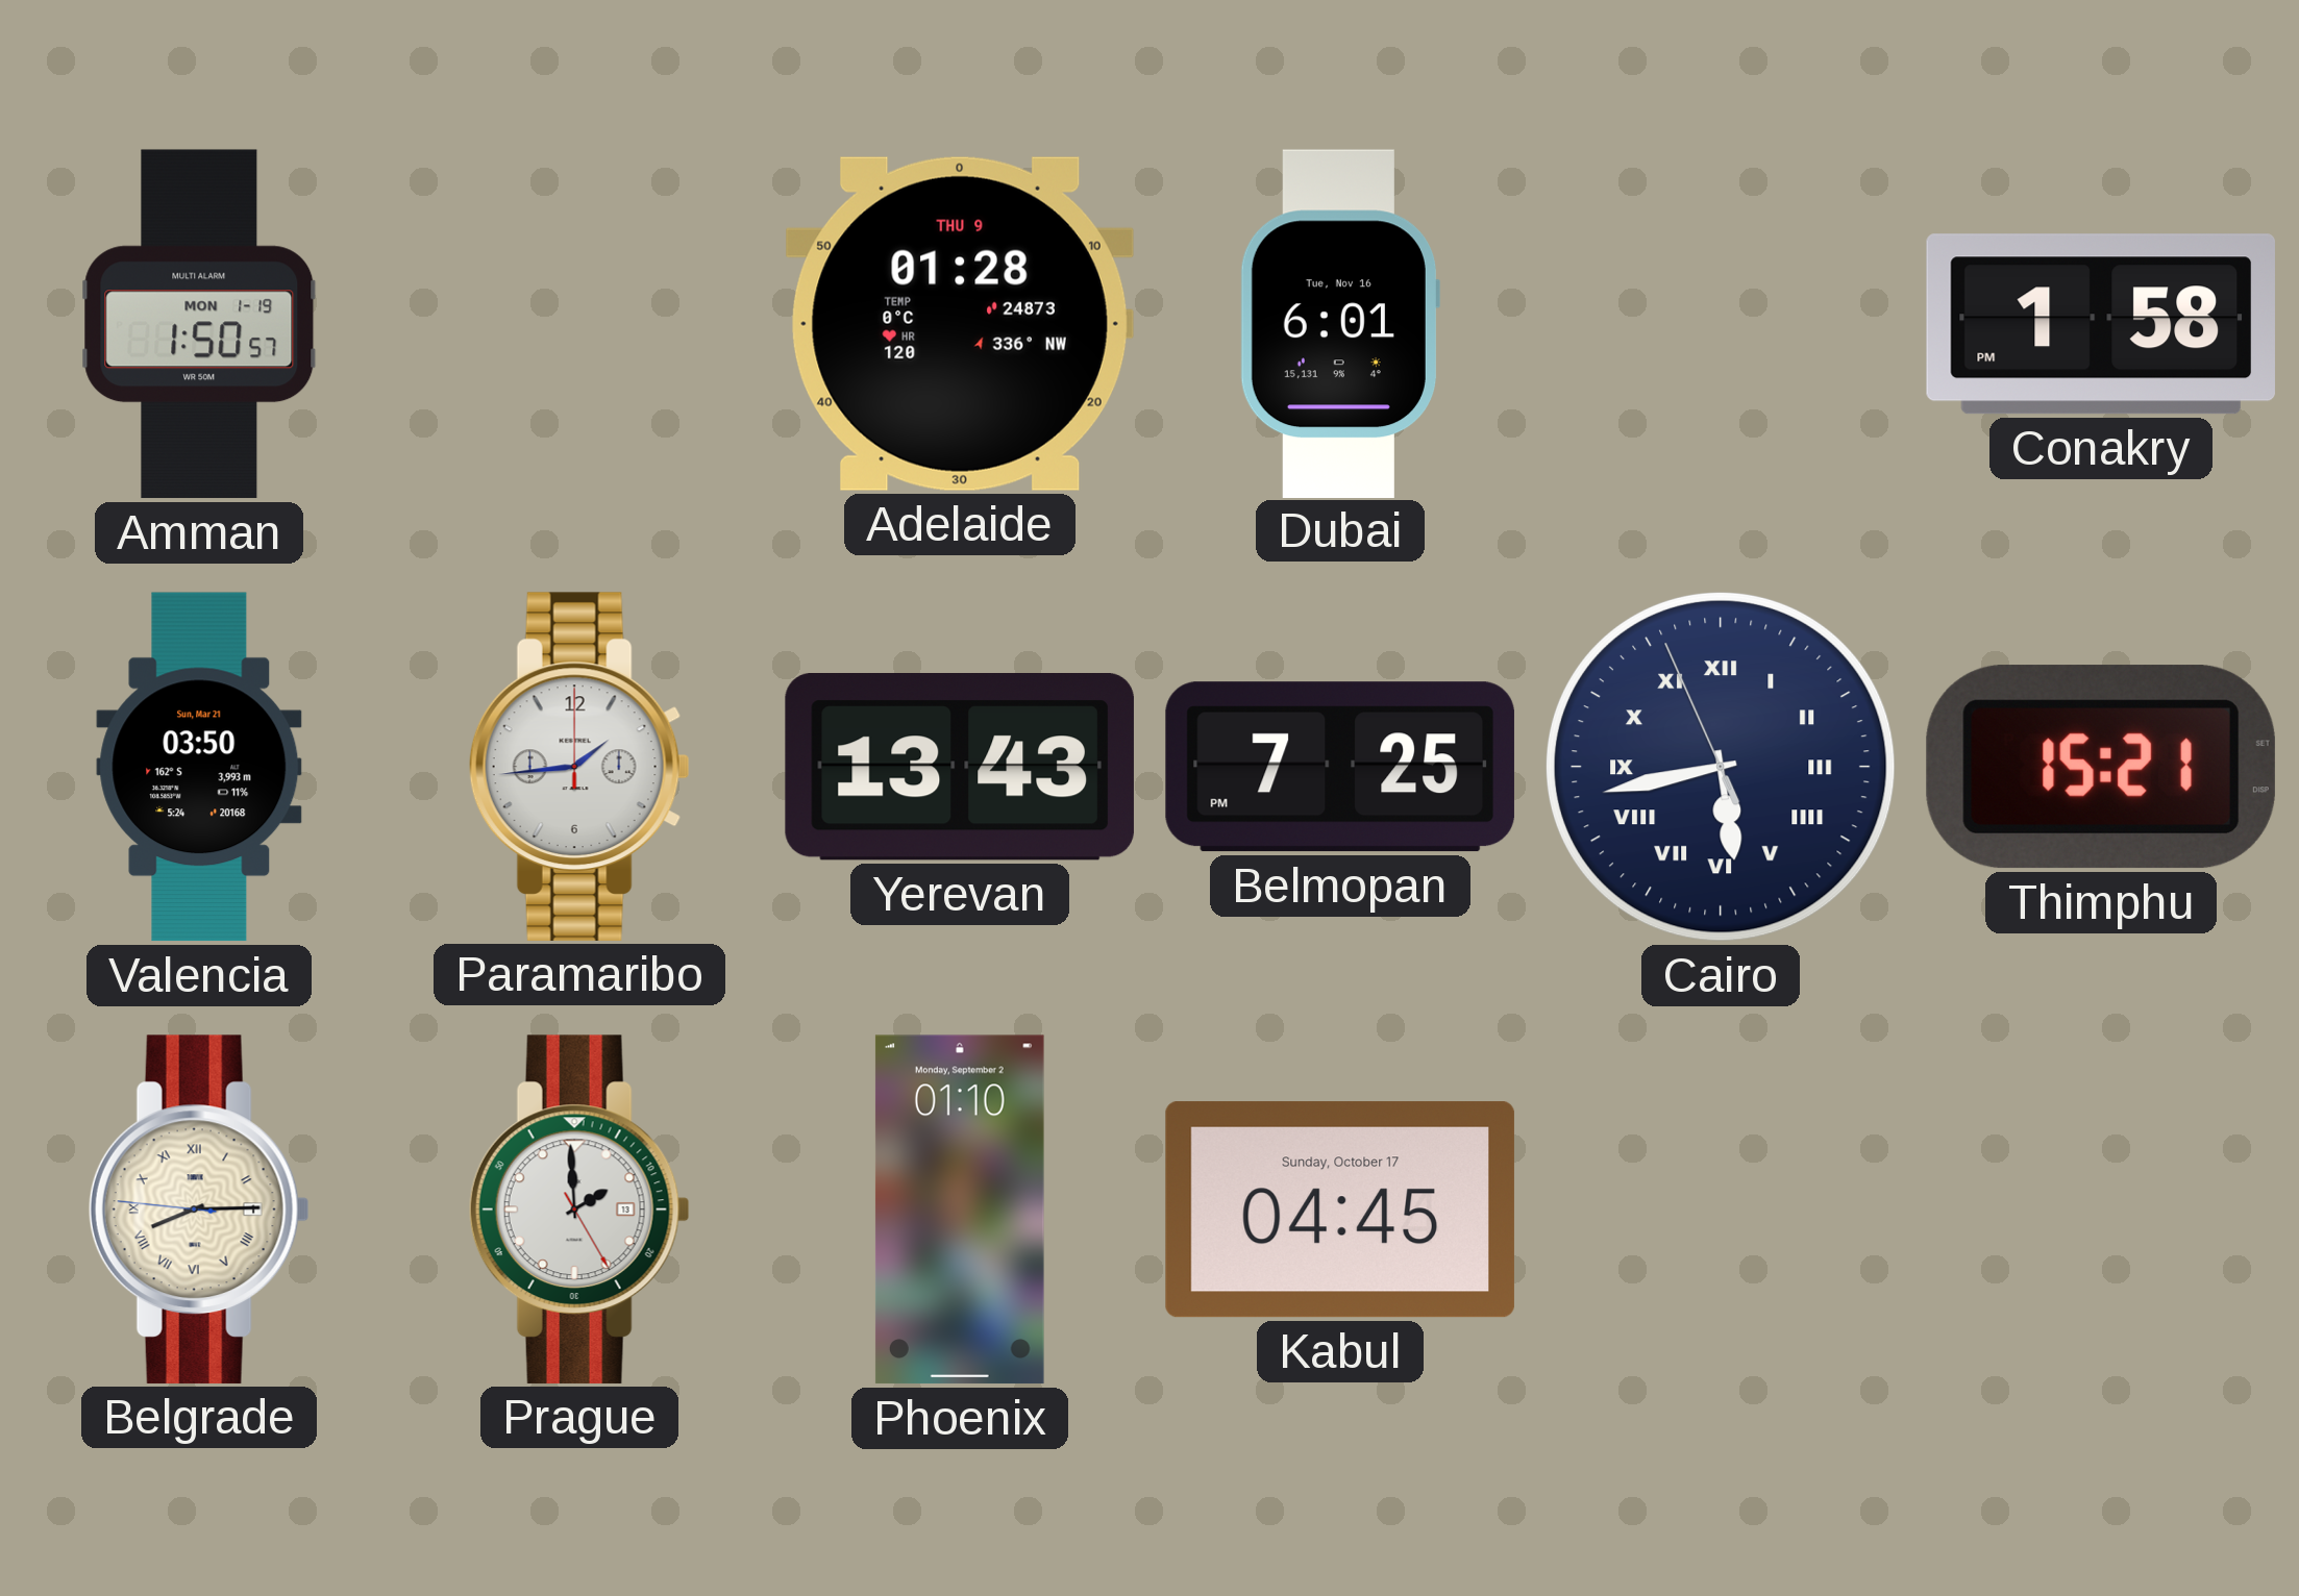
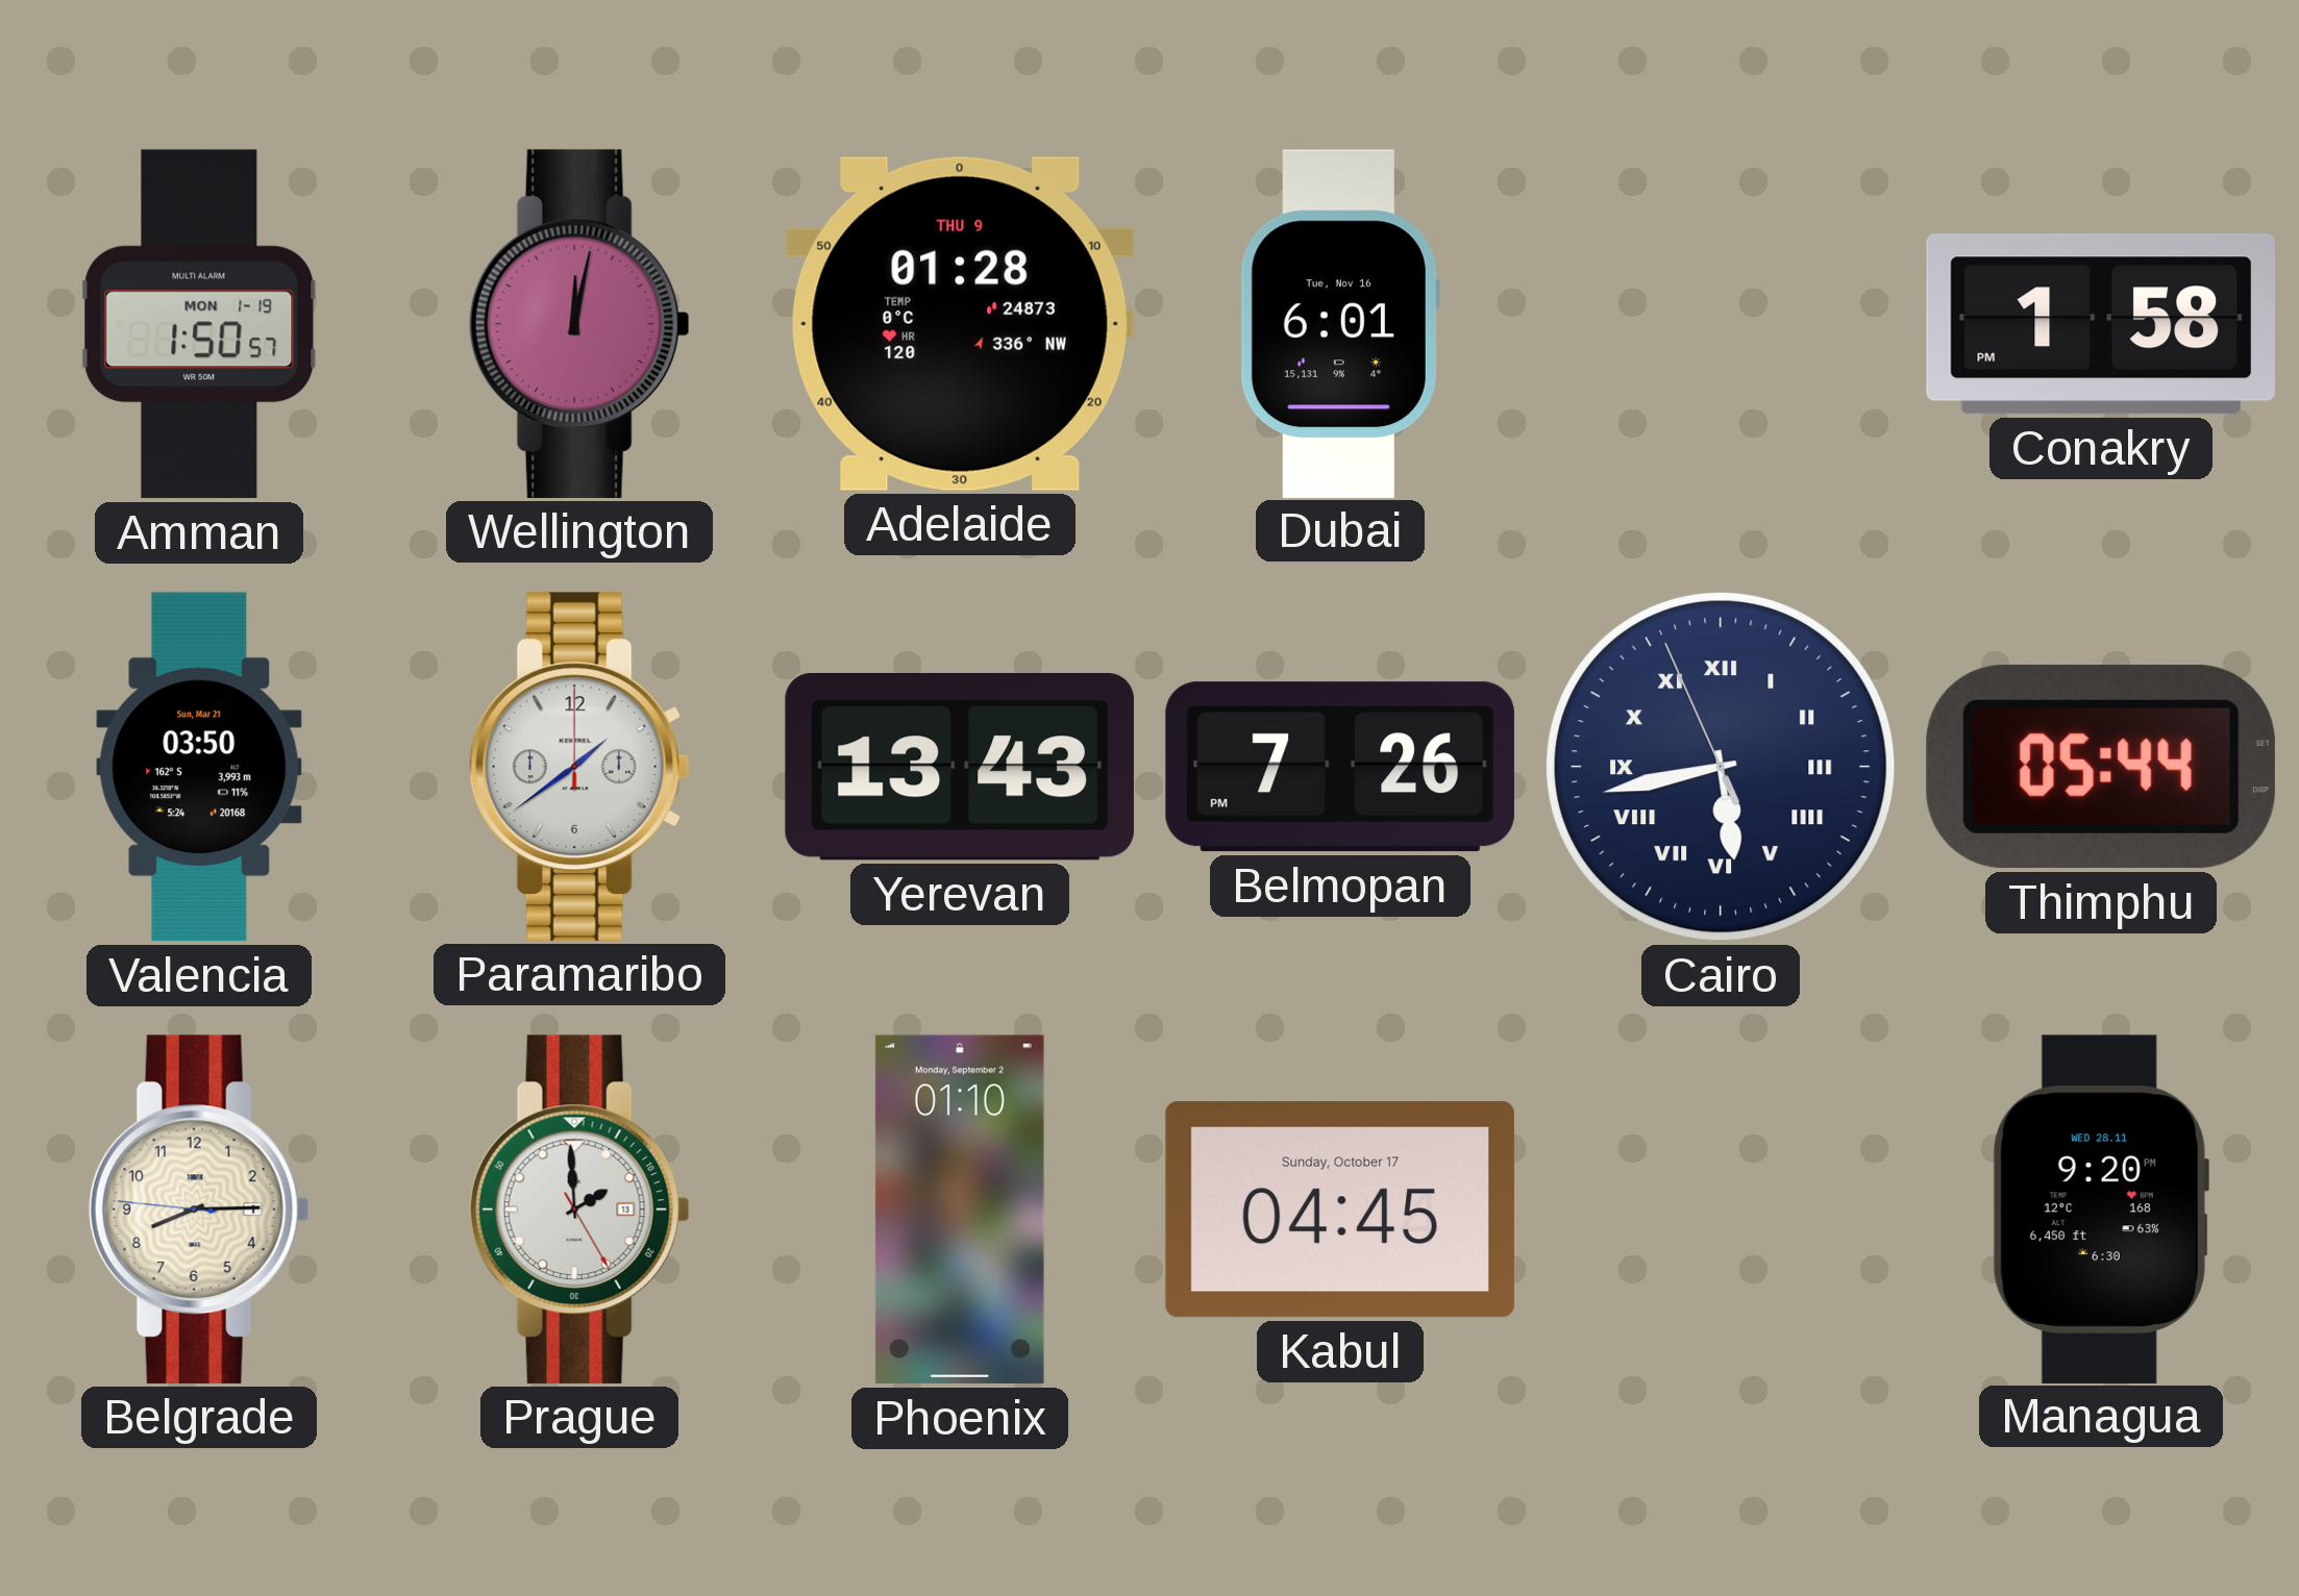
Wellington: none -> 12:02
Paramaribo: 1:44 -> 1:39
Belmopan: 7:25 -> 7:26
Thimphu: 15:21 -> 05:44
Belgrade numerals: Roman -> Arabic
Managua: none -> 9:20
